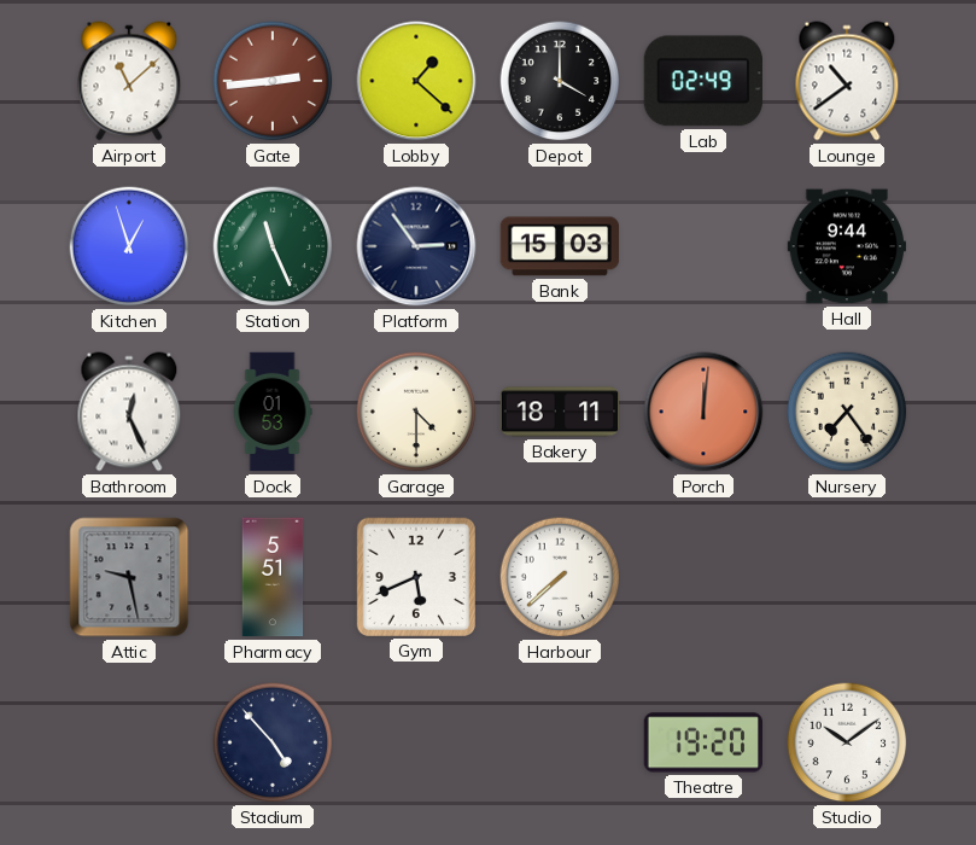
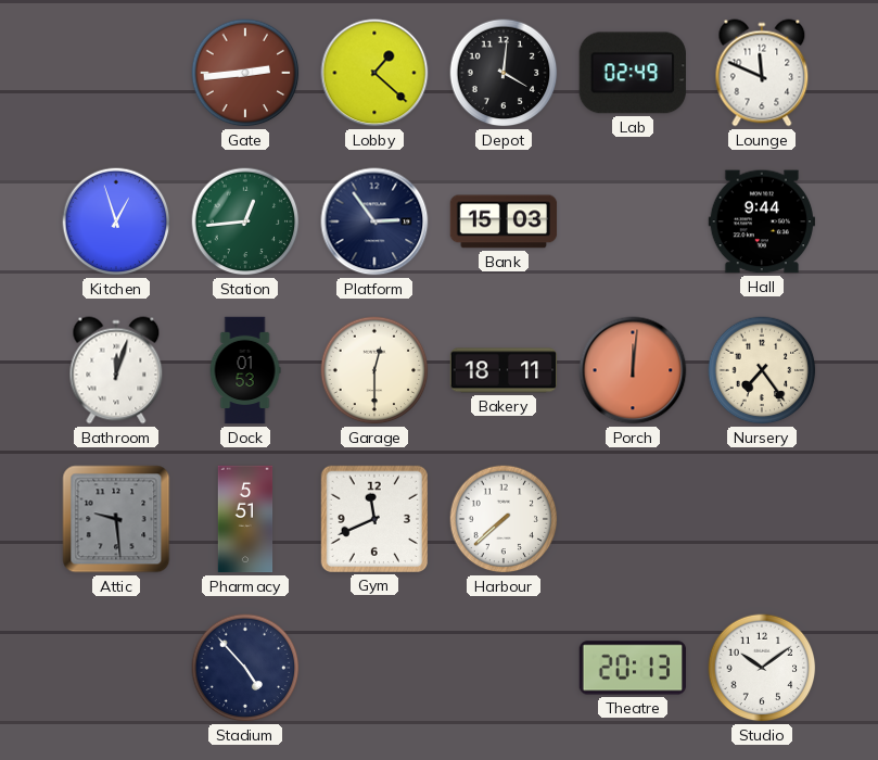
Airport: 11:08 -> none
Depot: 4:00 -> 4:01
Lounge: 10:39 -> 11:49
Station: 11:26 -> 12:44
Bathroom: 12:26 -> 12:03
Garage: 4:30 -> 12:30
Attic: 9:28 -> 9:29
Gym: 5:41 -> 11:41
Theatre: 19:20 -> 20:13
